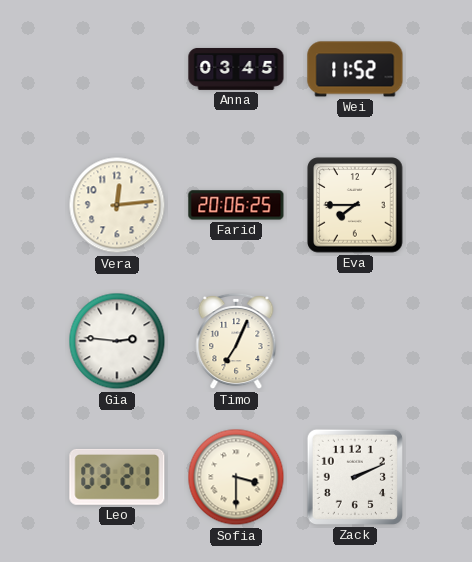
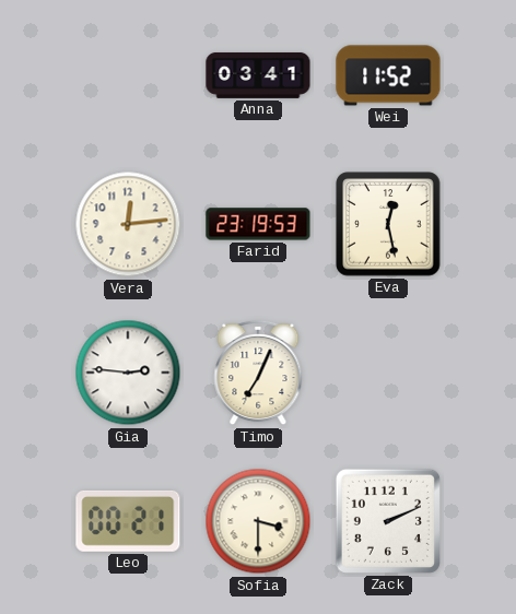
Anna: 03:45 -> 03:41
Farid: 20:06 -> 23:19
Eva: 7:45 -> 12:28
Leo: 03:21 -> 00:21
